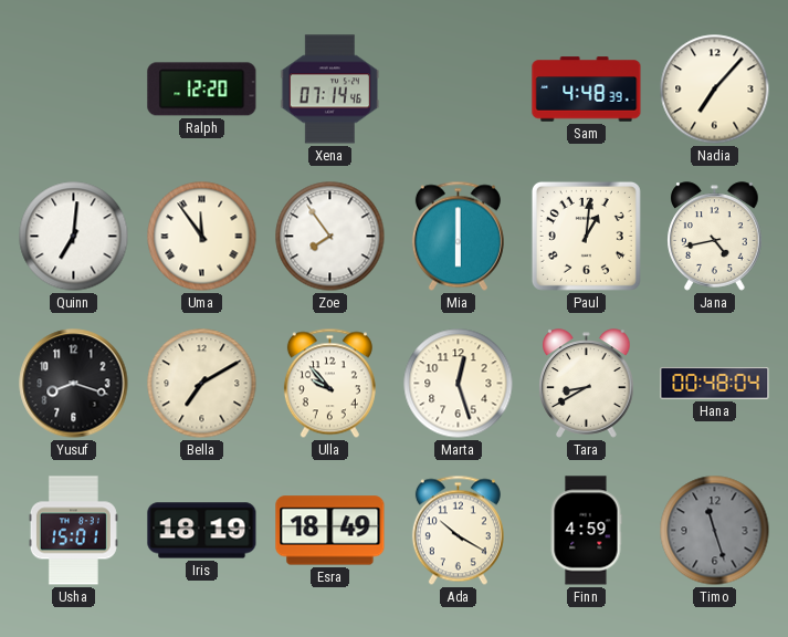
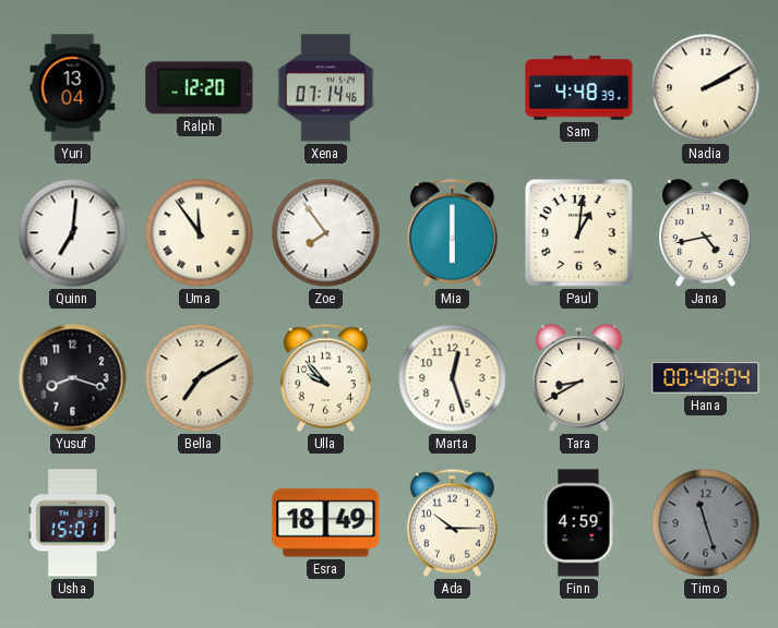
Yuri: none -> 13:04
Nadia: 7:07 -> 2:10
Iris: 18:19 -> none
Ada: 10:20 -> 10:15
